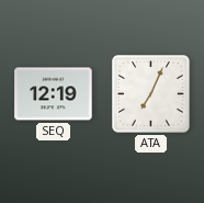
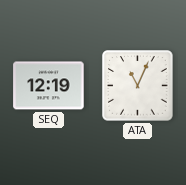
ATA: 7:04 -> 11:04
